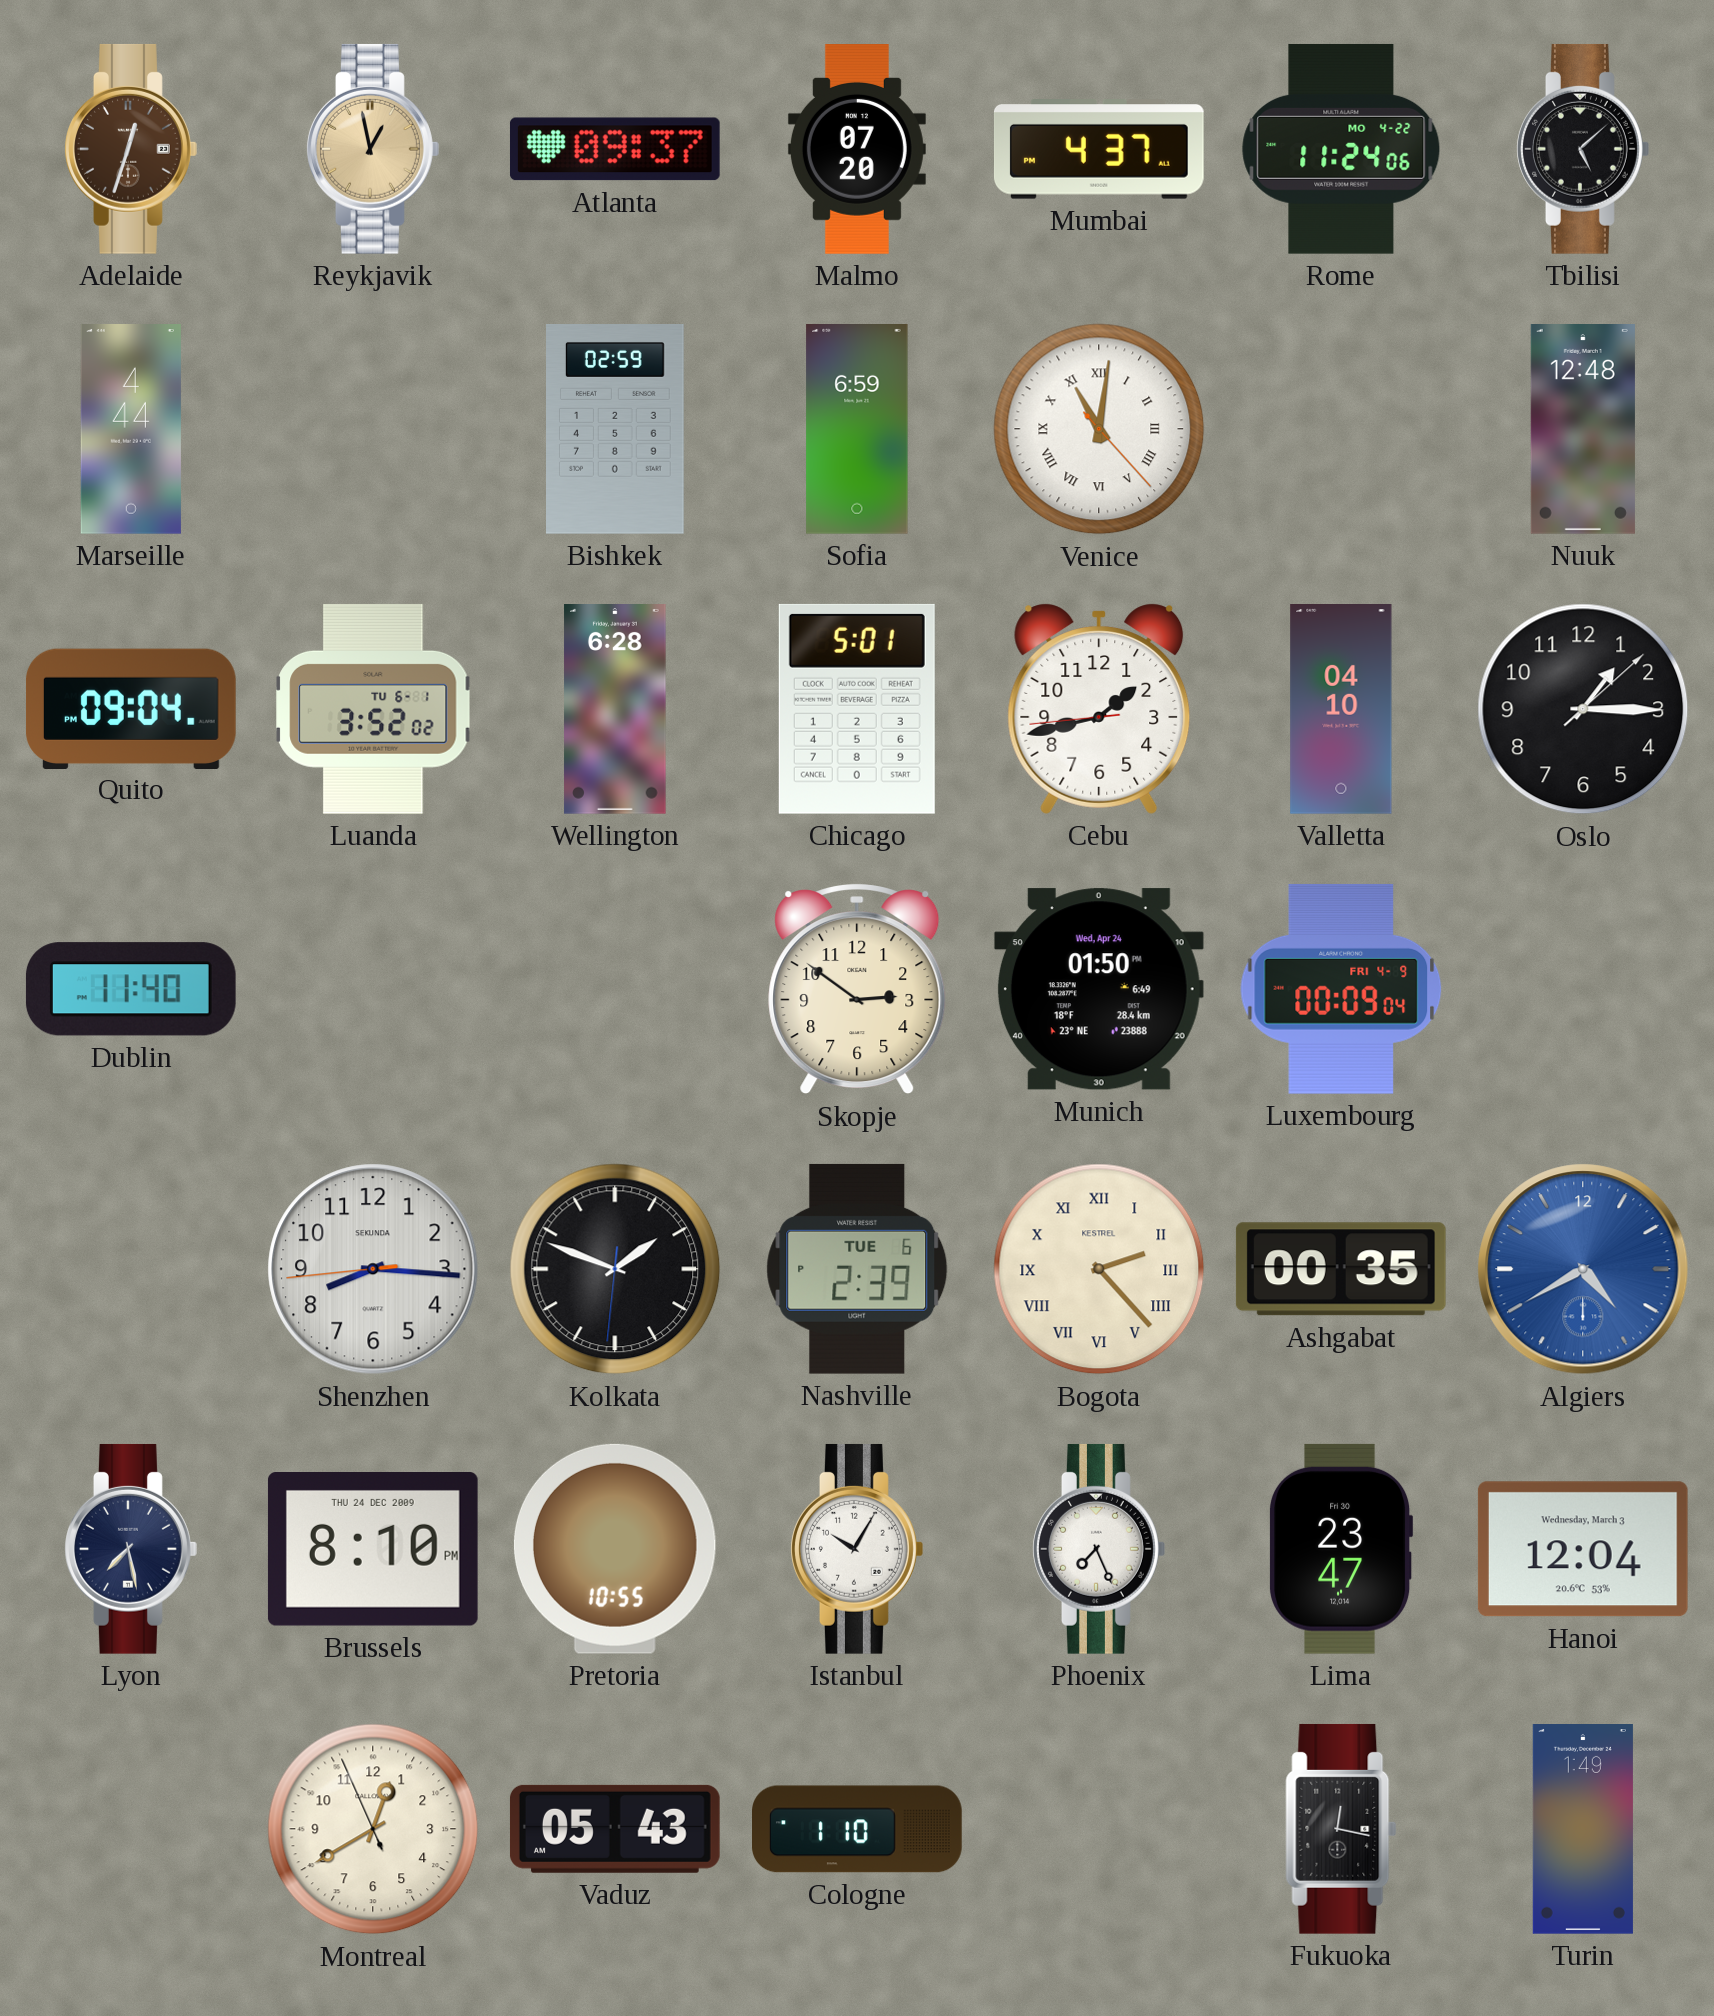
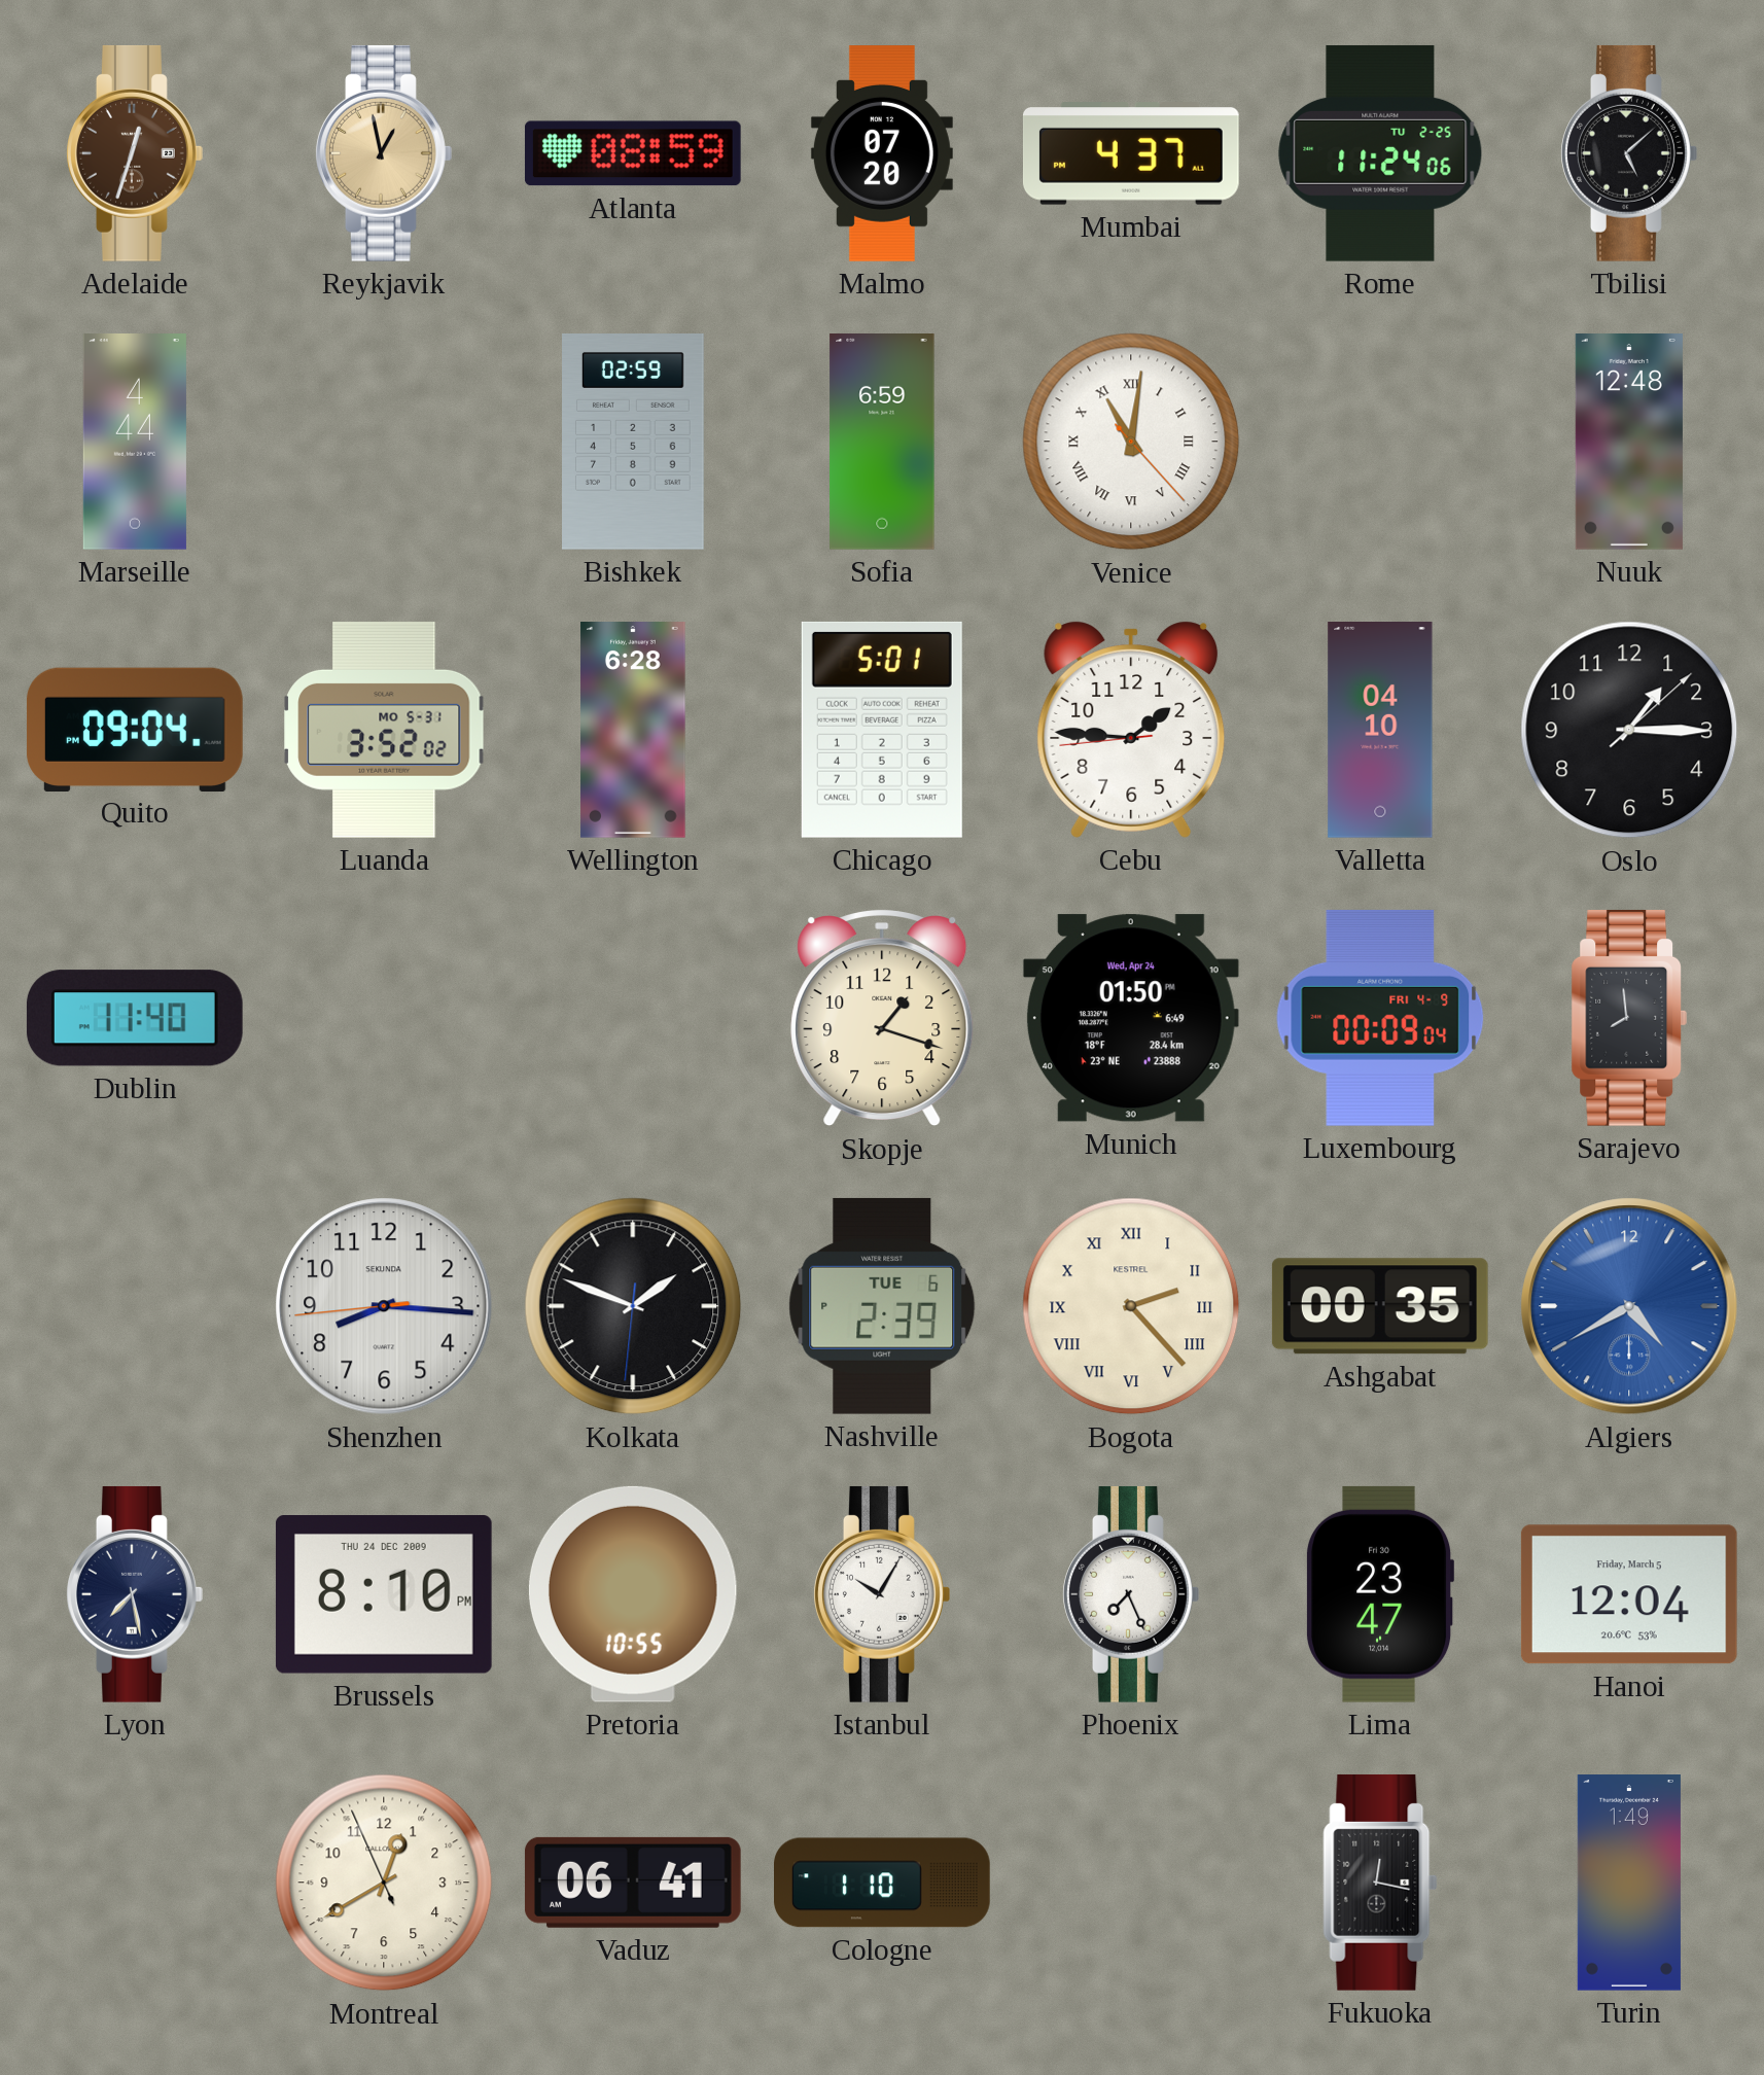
Atlanta: 09:37 -> 08:59
Rome date: MO 4-22 -> TU 2-25
Luanda date: TU 6-1 -> MO 5-31
Cebu: 1:42 -> 1:45
Skopje: 2:51 -> 1:18
Sarajevo: none -> 7:59
Hanoi date: Wednesday, March 3 -> Friday, March 5
Vaduz: 05:43 -> 06:41
